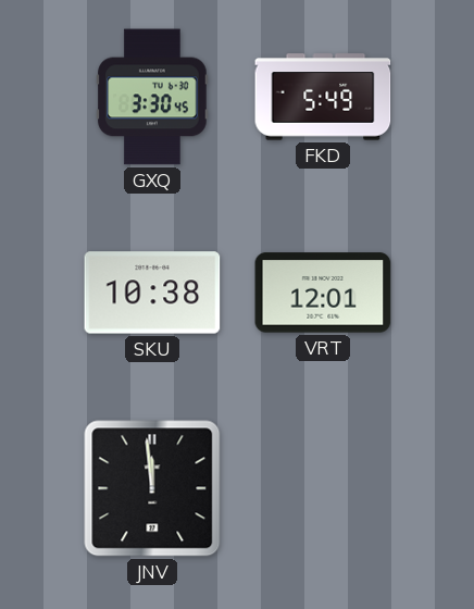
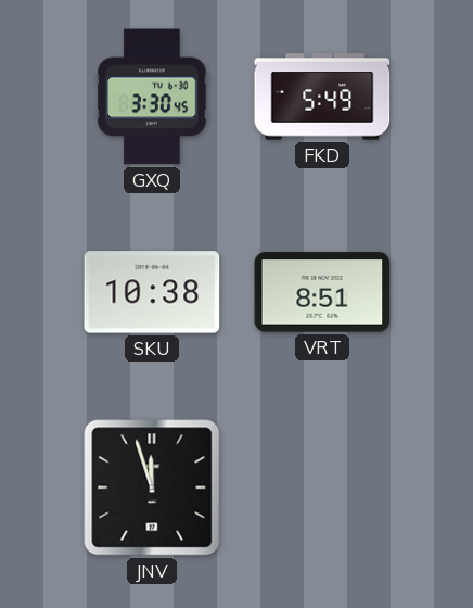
VRT: 12:01 -> 8:51
JNV: 11:59 -> 11:57
